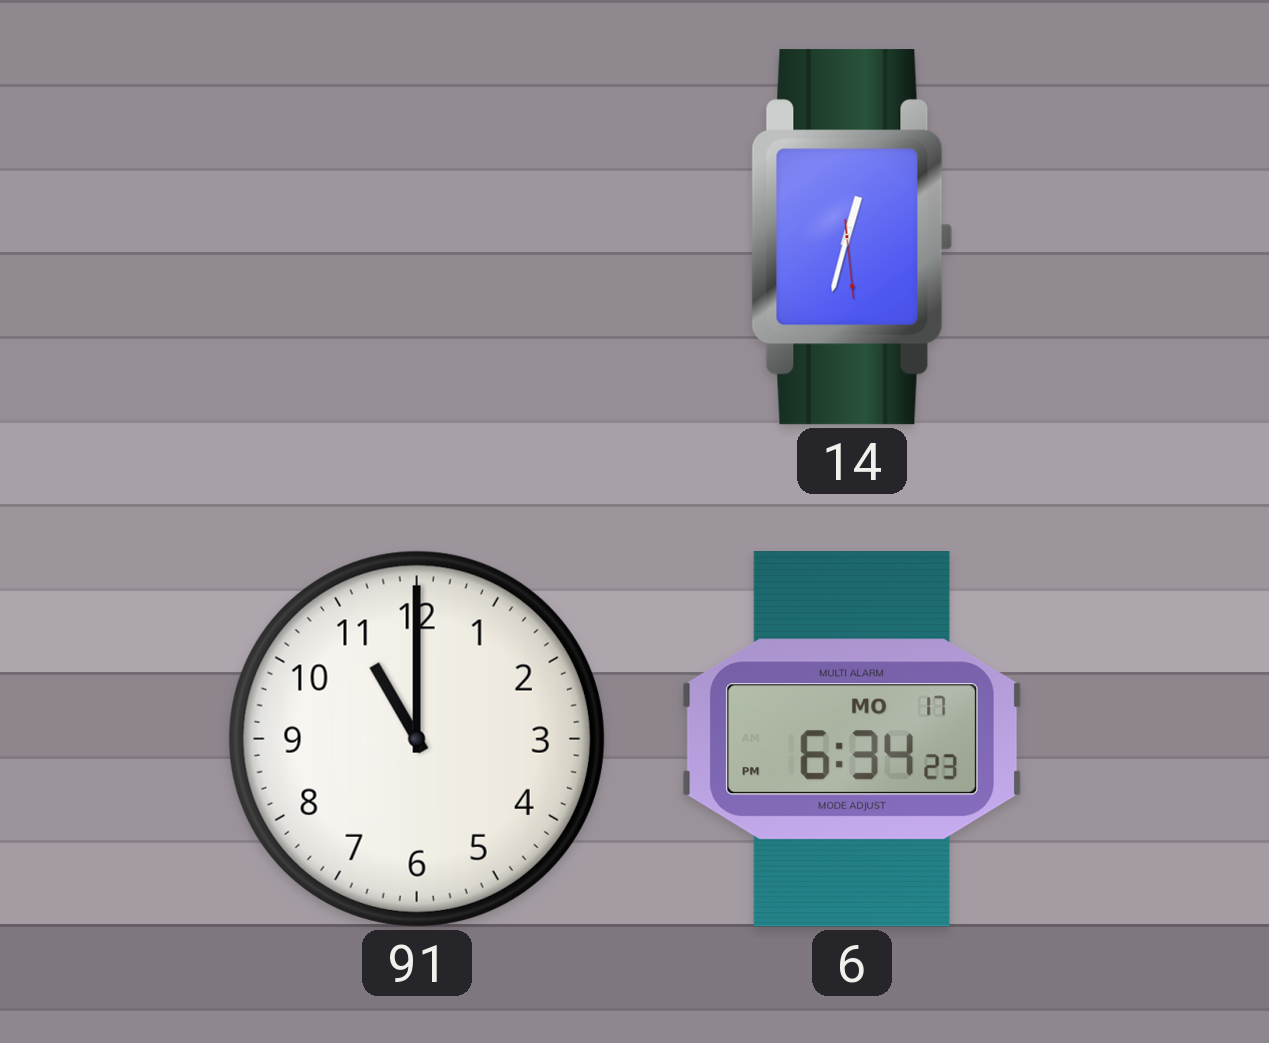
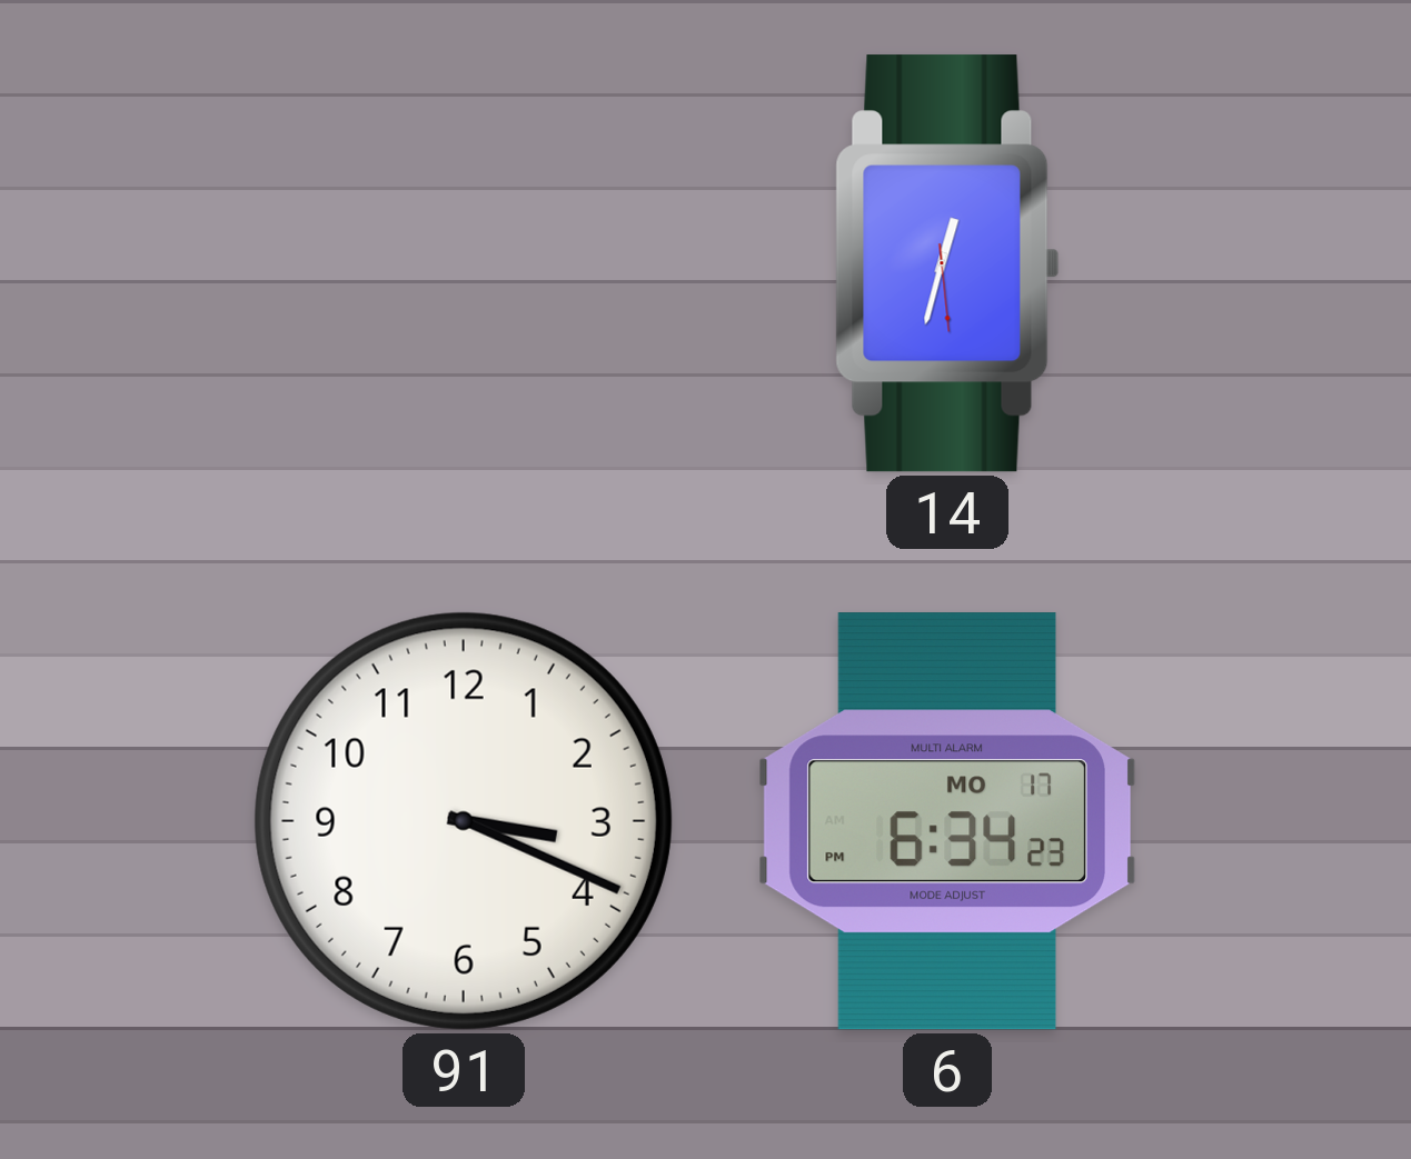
91: 11:00 -> 3:19
